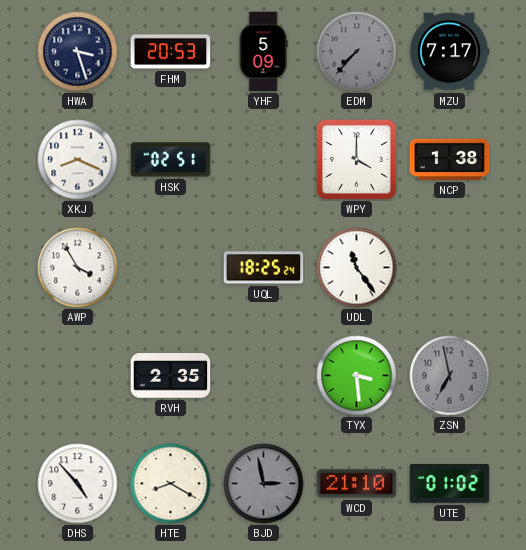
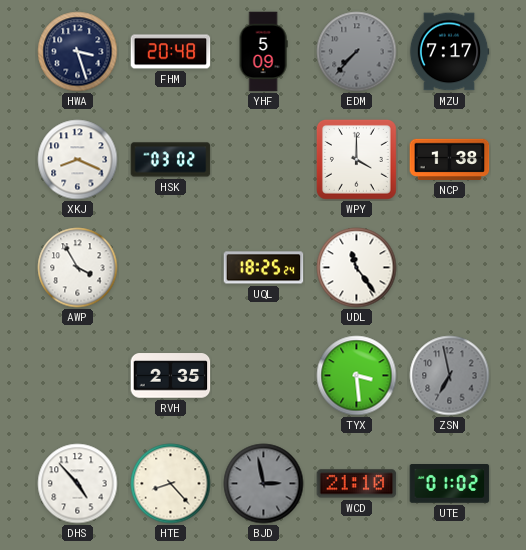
FHM: 20:53 -> 20:48
HSK: 02:51 -> 03:02
HTE: 8:20 -> 8:23
